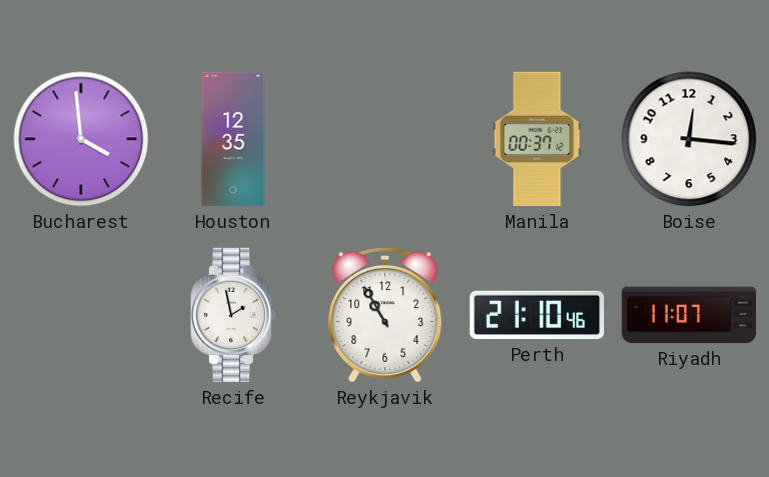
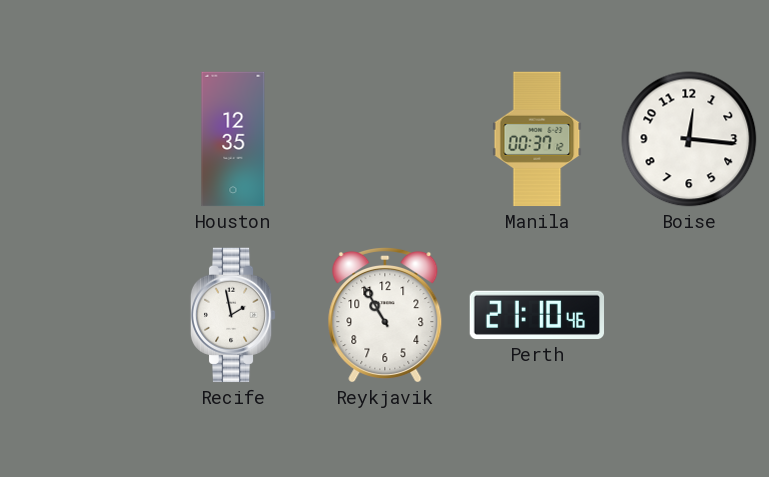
Bucharest: 3:59 -> none
Riyadh: 11:07 -> none
